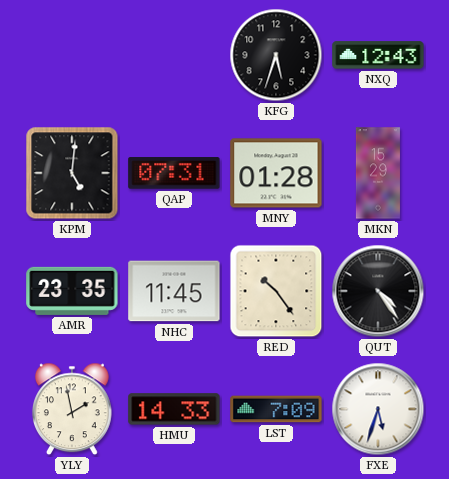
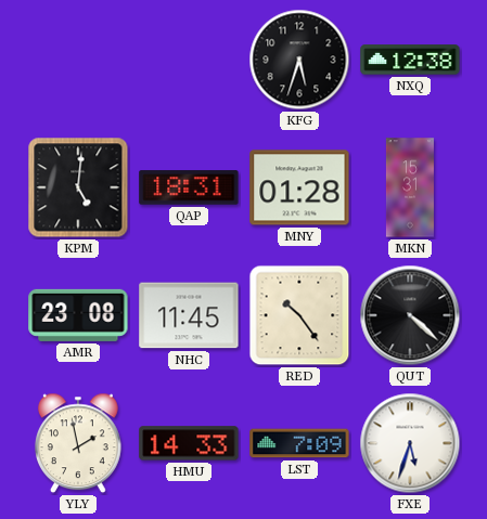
NXQ: 12:43 -> 12:38
QAP: 07:31 -> 18:31
MKN: 15:29 -> 15:31
AMR: 23:35 -> 23:08
QUT: 4:24 -> 4:22
